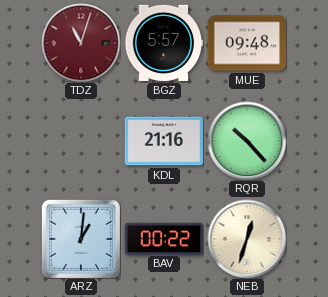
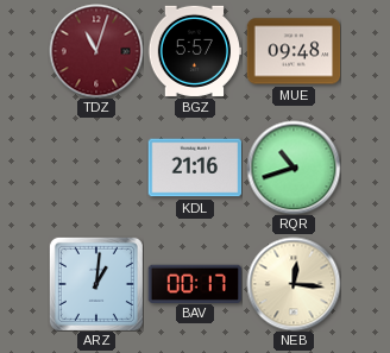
RQR: 10:23 -> 10:42
BAV: 00:22 -> 00:17
NEB: 12:33 -> 12:16
